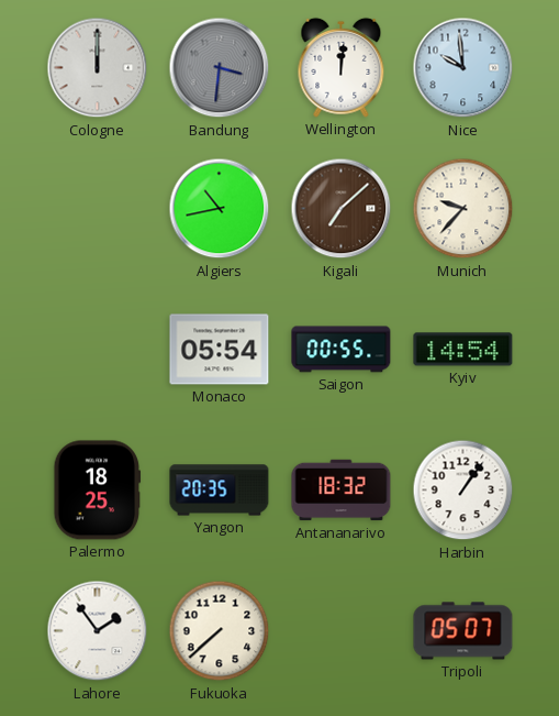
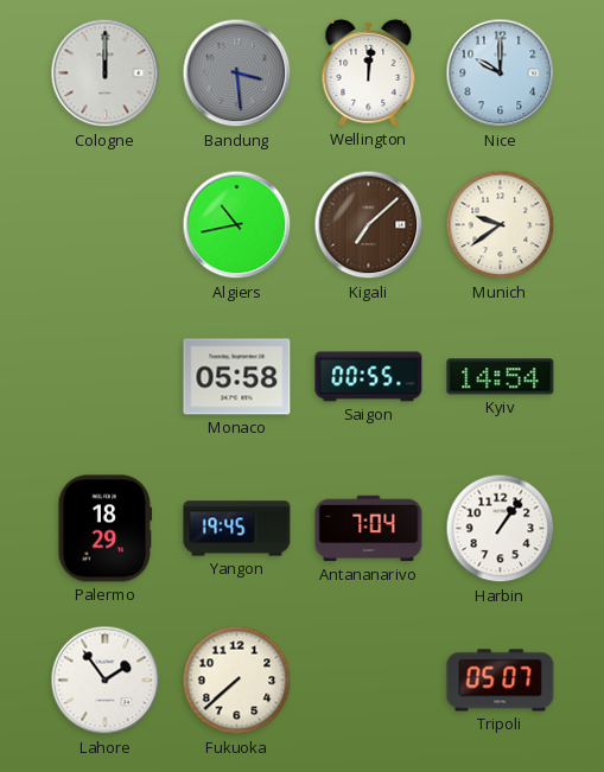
Bandung: 3:31 -> 3:29
Nice: 9:59 -> 10:00
Munich: 9:37 -> 9:39
Monaco: 05:54 -> 05:58
Palermo: 18:25 -> 18:29
Yangon: 20:35 -> 19:45
Antananarivo: 18:32 -> 7:04
